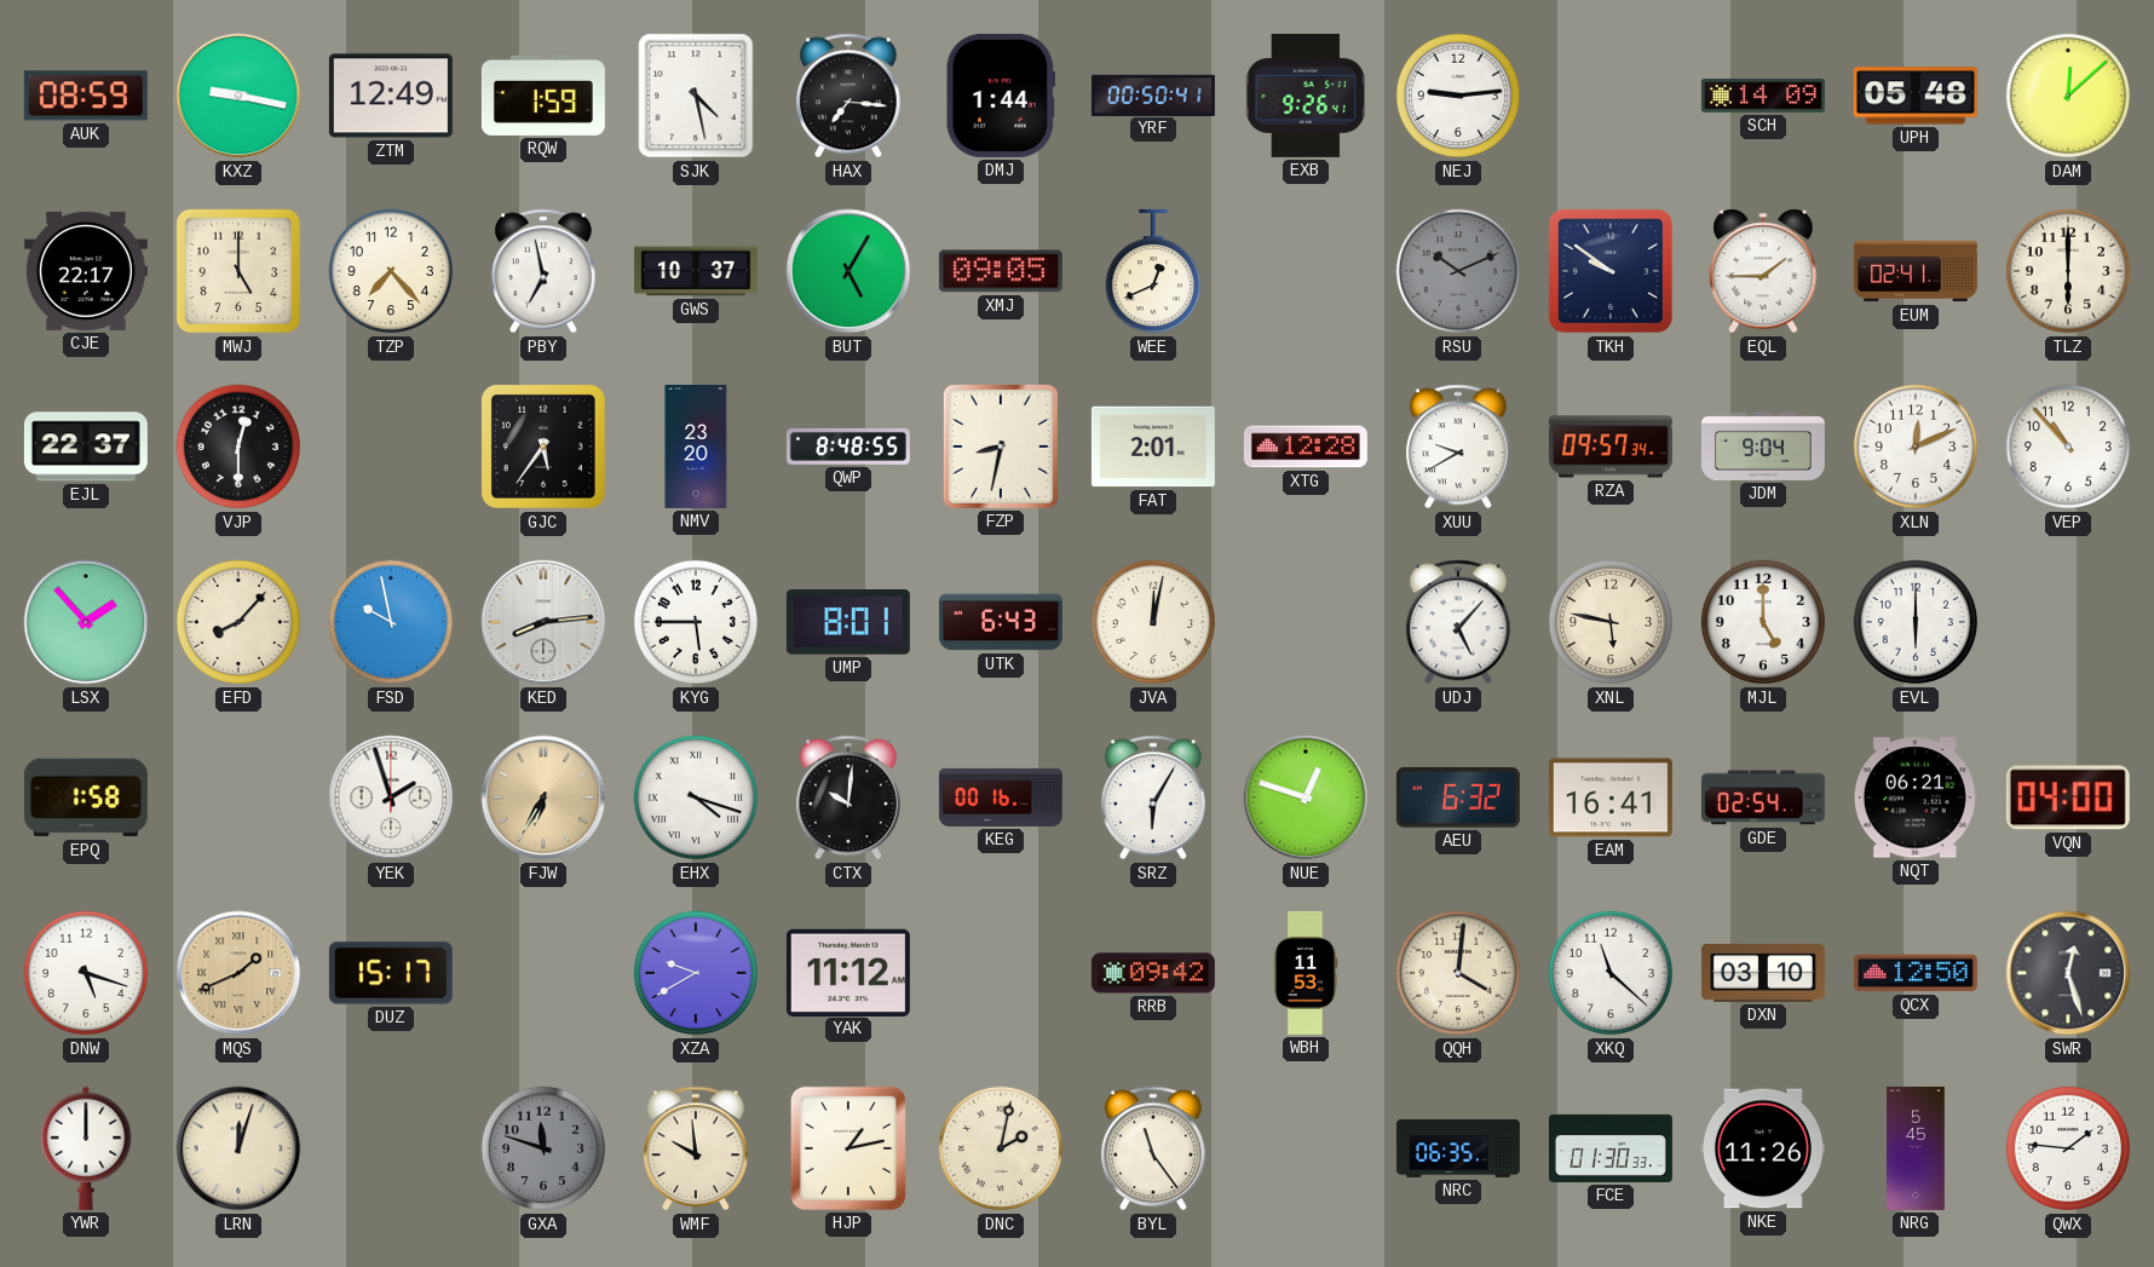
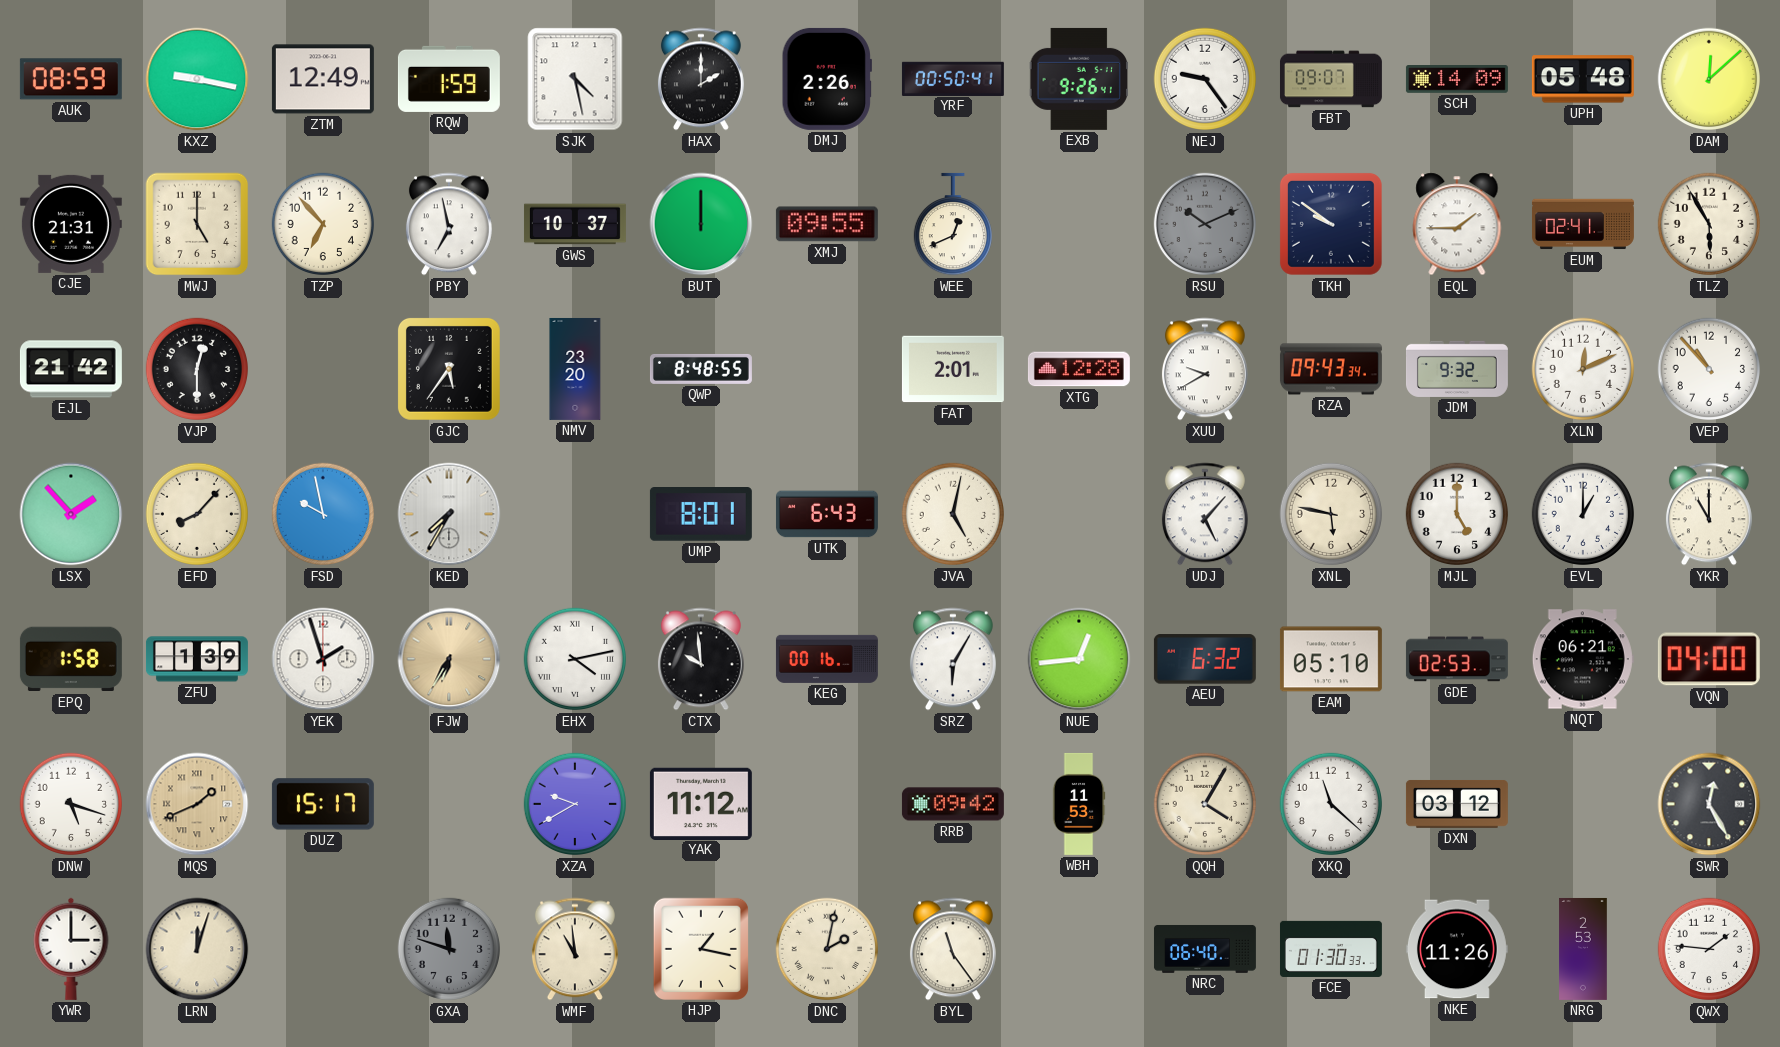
HAX: 7:16 -> 2:00
DMJ: 1:44 -> 2:26
NEJ: 9:14 -> 9:24
FBT: none -> 09:07
CJE: 22:17 -> 21:31
TZP: 7:23 -> 6:53
BUT: 5:05 -> 12:00
XMJ: 09:05 -> 09:55
TLZ: 6:00 -> 5:55
EJL: 22:37 -> 21:42
FZP: 8:32 -> none
RZA: 09:57 -> 09:43
JDM: 9:04 -> 9:32
KED: 8:14 -> 7:35
KYG: 5:45 -> none
JVA: 12:02 -> 5:02
EVL: 6:00 -> 1:00
YKR: none -> 11:00
ZFU: none -> 1:39
EHX: 4:18 -> 4:13
CTX: 10:01 -> 9:59
NUE: 12:48 -> 12:44
EAM: 16:41 -> 05:10
GDE: 02:54 -> 02:53
QQH: 4:01 -> 4:05
DXN: 03:10 -> 03:12
QCX: 12:50 -> none
SWR: 12:27 -> 12:25
YWR: 12:00 -> 3:00
WMF: 9:59 -> 10:59
HJP: 1:13 -> 1:17
NRC: 06:35 -> 06:40
NRG: 5:45 -> 2:53
